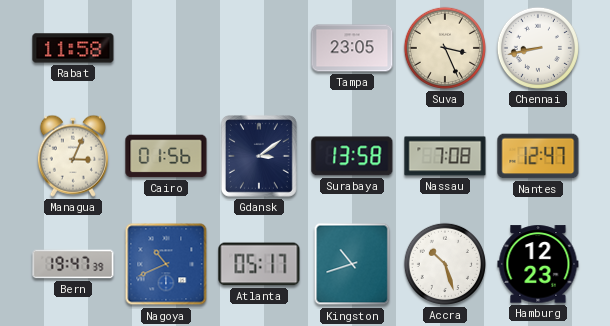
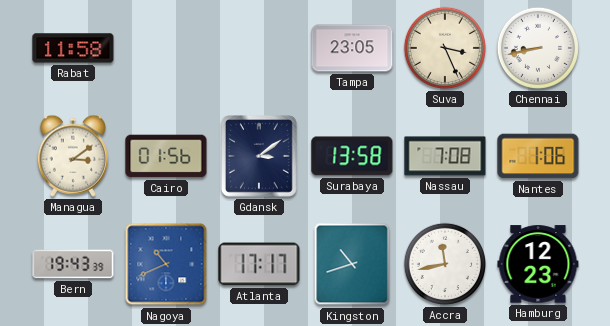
Managua: 3:04 -> 3:09
Nantes: 12:47 -> 1:06
Bern: 19:47 -> 19:43
Atlanta: 05:17 -> 17:17
Accra: 10:27 -> 11:43
